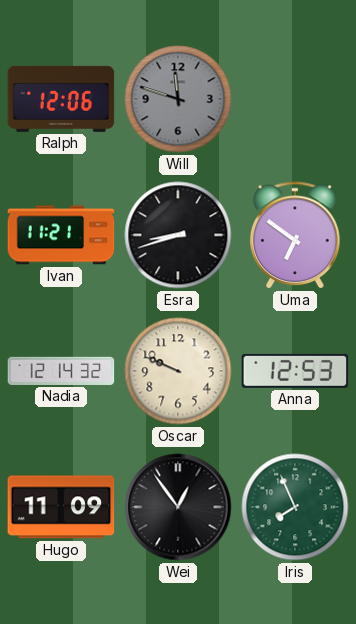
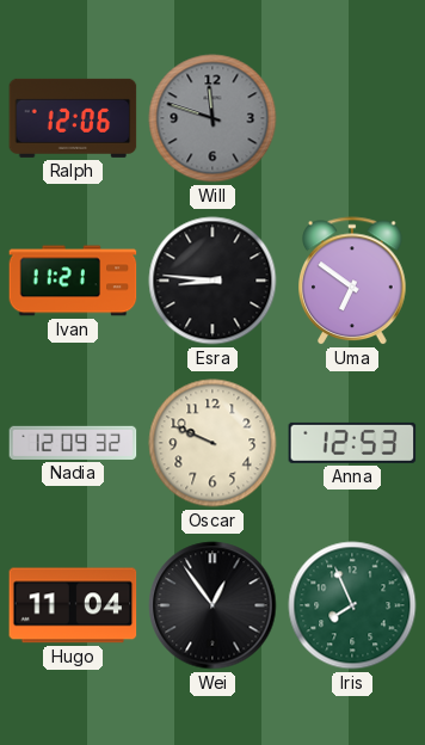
Esra: 8:42 -> 8:46
Nadia: 12:14 -> 12:09
Hugo: 11:09 -> 11:04
